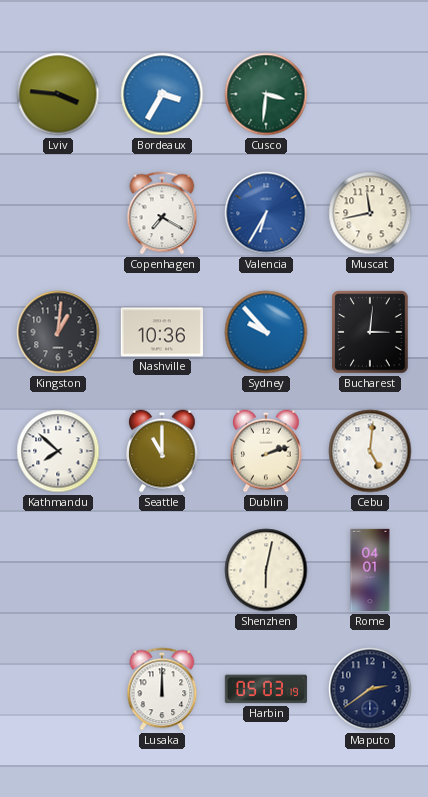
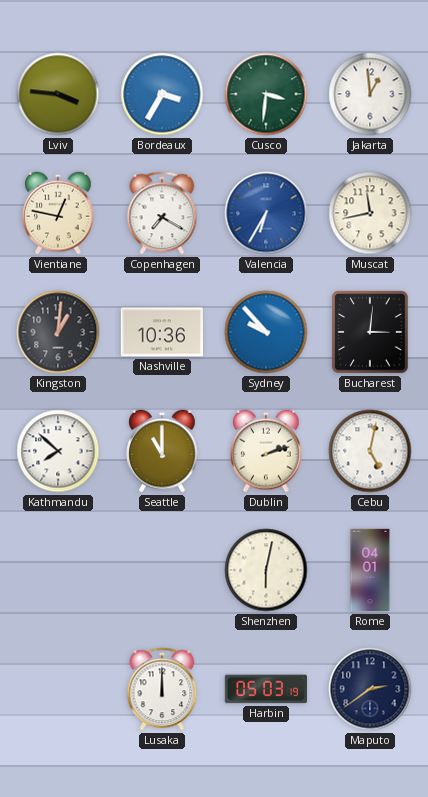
Jakarta: none -> 12:59
Vientiane: none -> 12:47
Cebu: 5:01 -> 5:02
